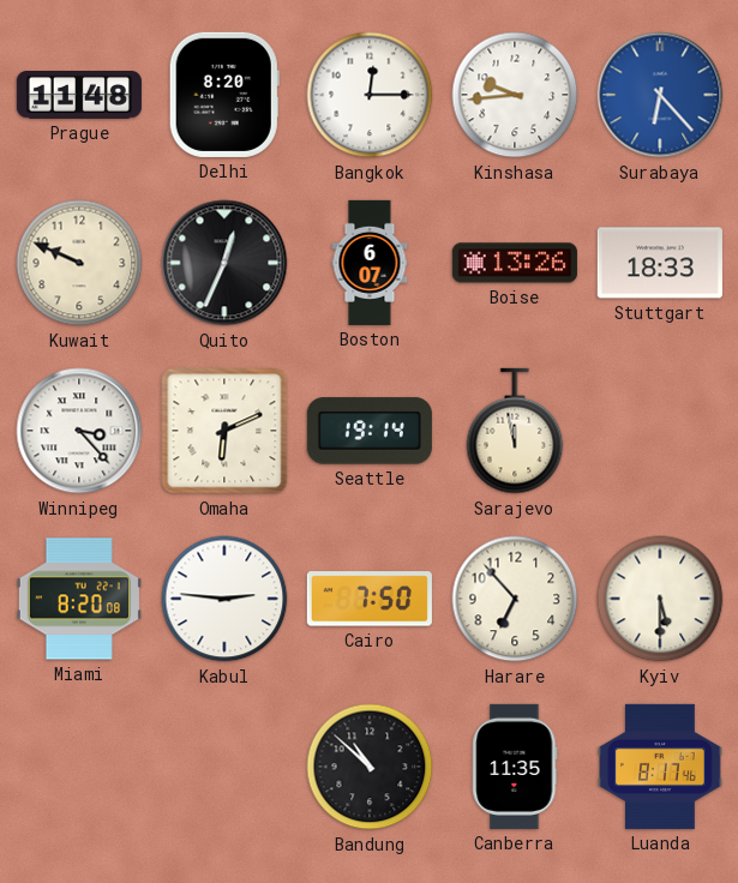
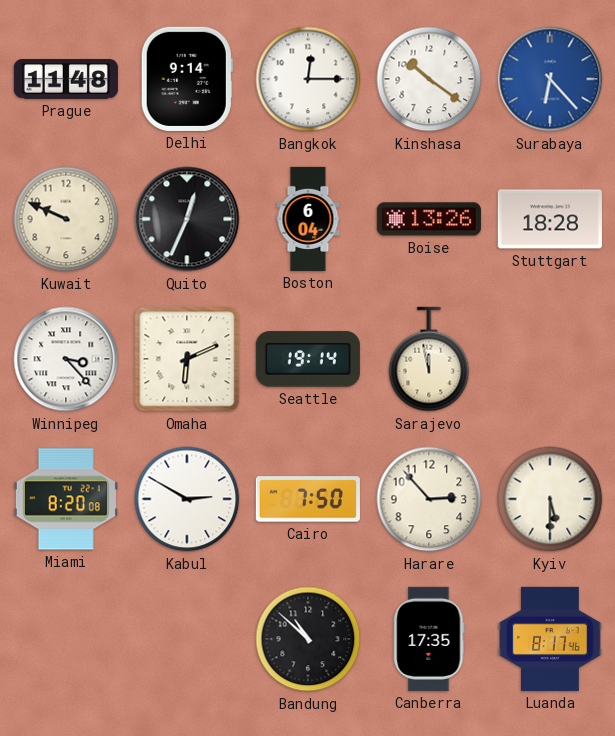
Delhi: 8:20 -> 9:14
Kinshasa: 9:44 -> 10:21
Boston: 6:07 -> 6:04
Stuttgart: 18:33 -> 18:28
Kabul: 2:46 -> 2:50
Harare: 6:53 -> 2:53
Canberra: 11:35 -> 17:35
